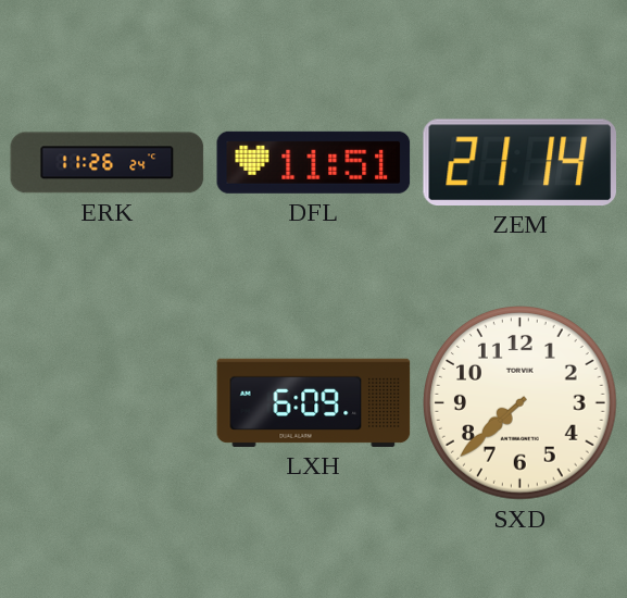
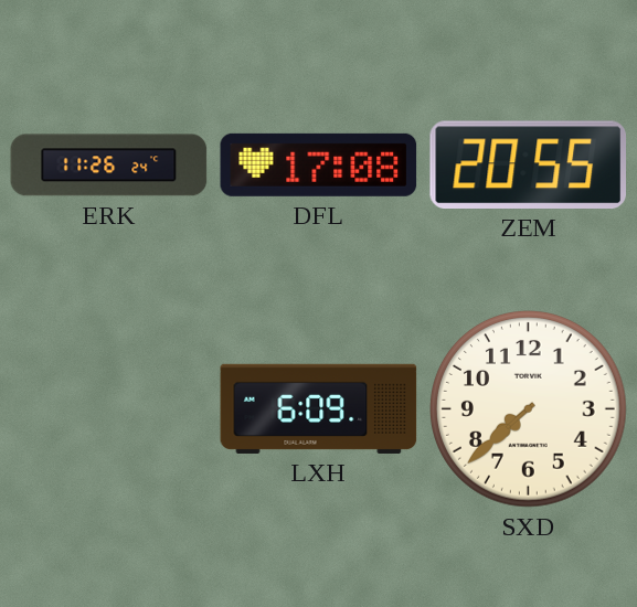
DFL: 11:51 -> 17:08
ZEM: 21:14 -> 20:55
